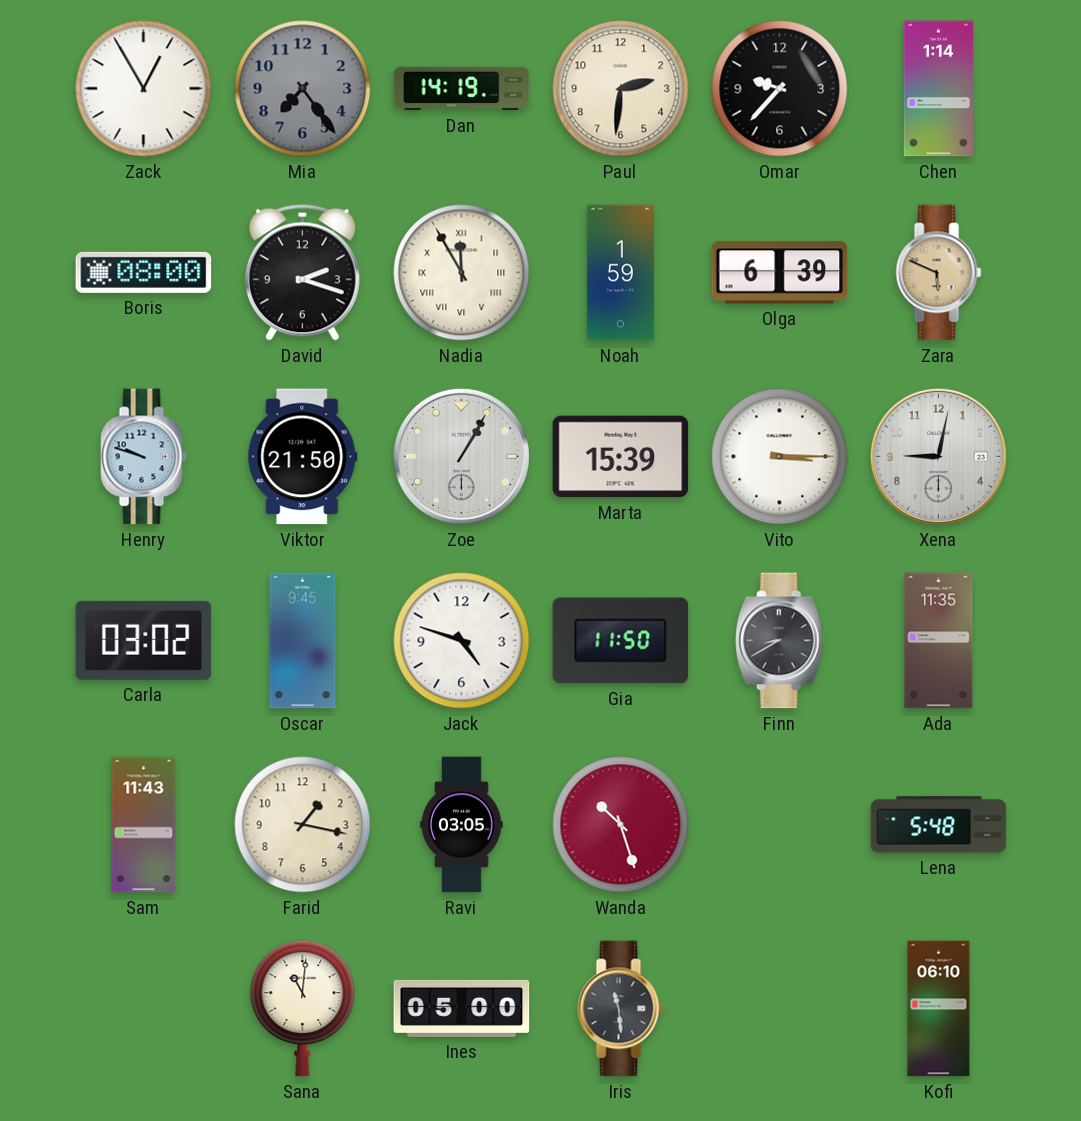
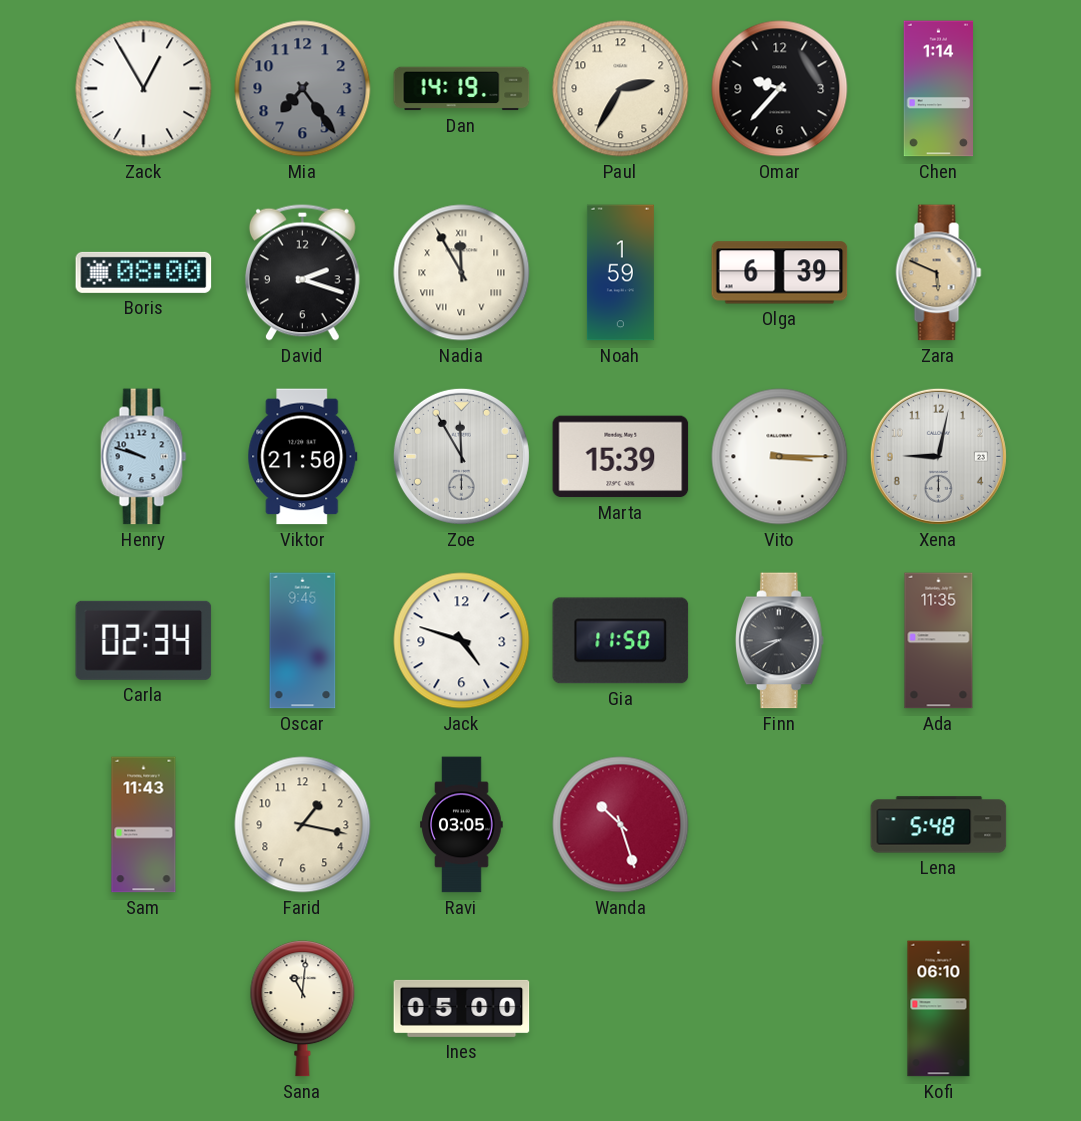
Paul: 2:31 -> 2:35
Zoe: 1:05 -> 11:55
Carla: 03:02 -> 02:34
Iris: 11:29 -> none
